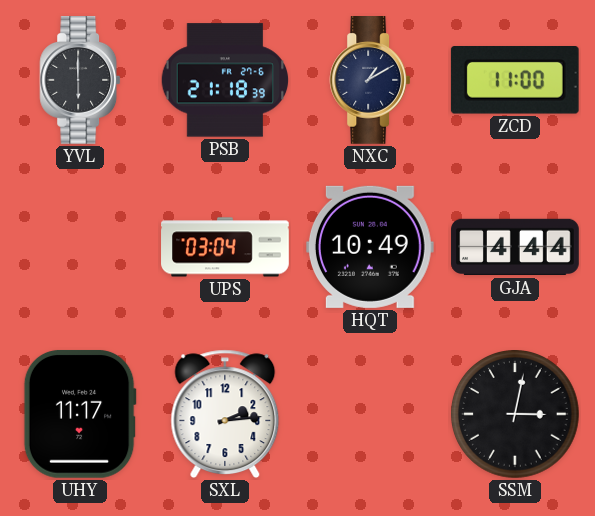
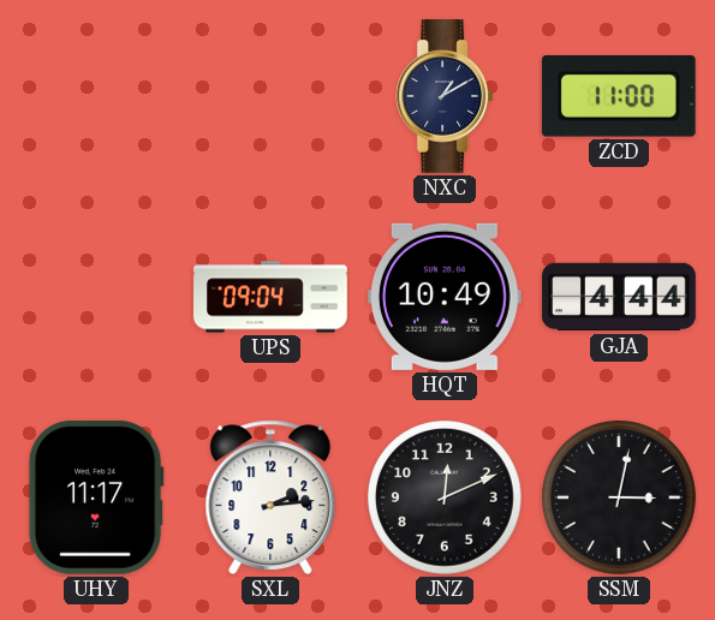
YVL: 6:00 -> none
PSB: 21:18 -> none
UPS: 03:04 -> 09:04
JNZ: none -> 12:11
